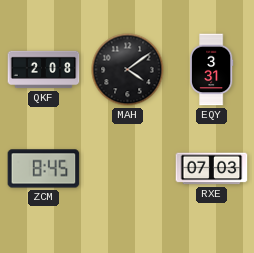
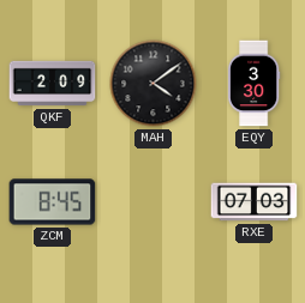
QKF: 2:08 -> 2:09
EQY: 3:31 -> 3:30
